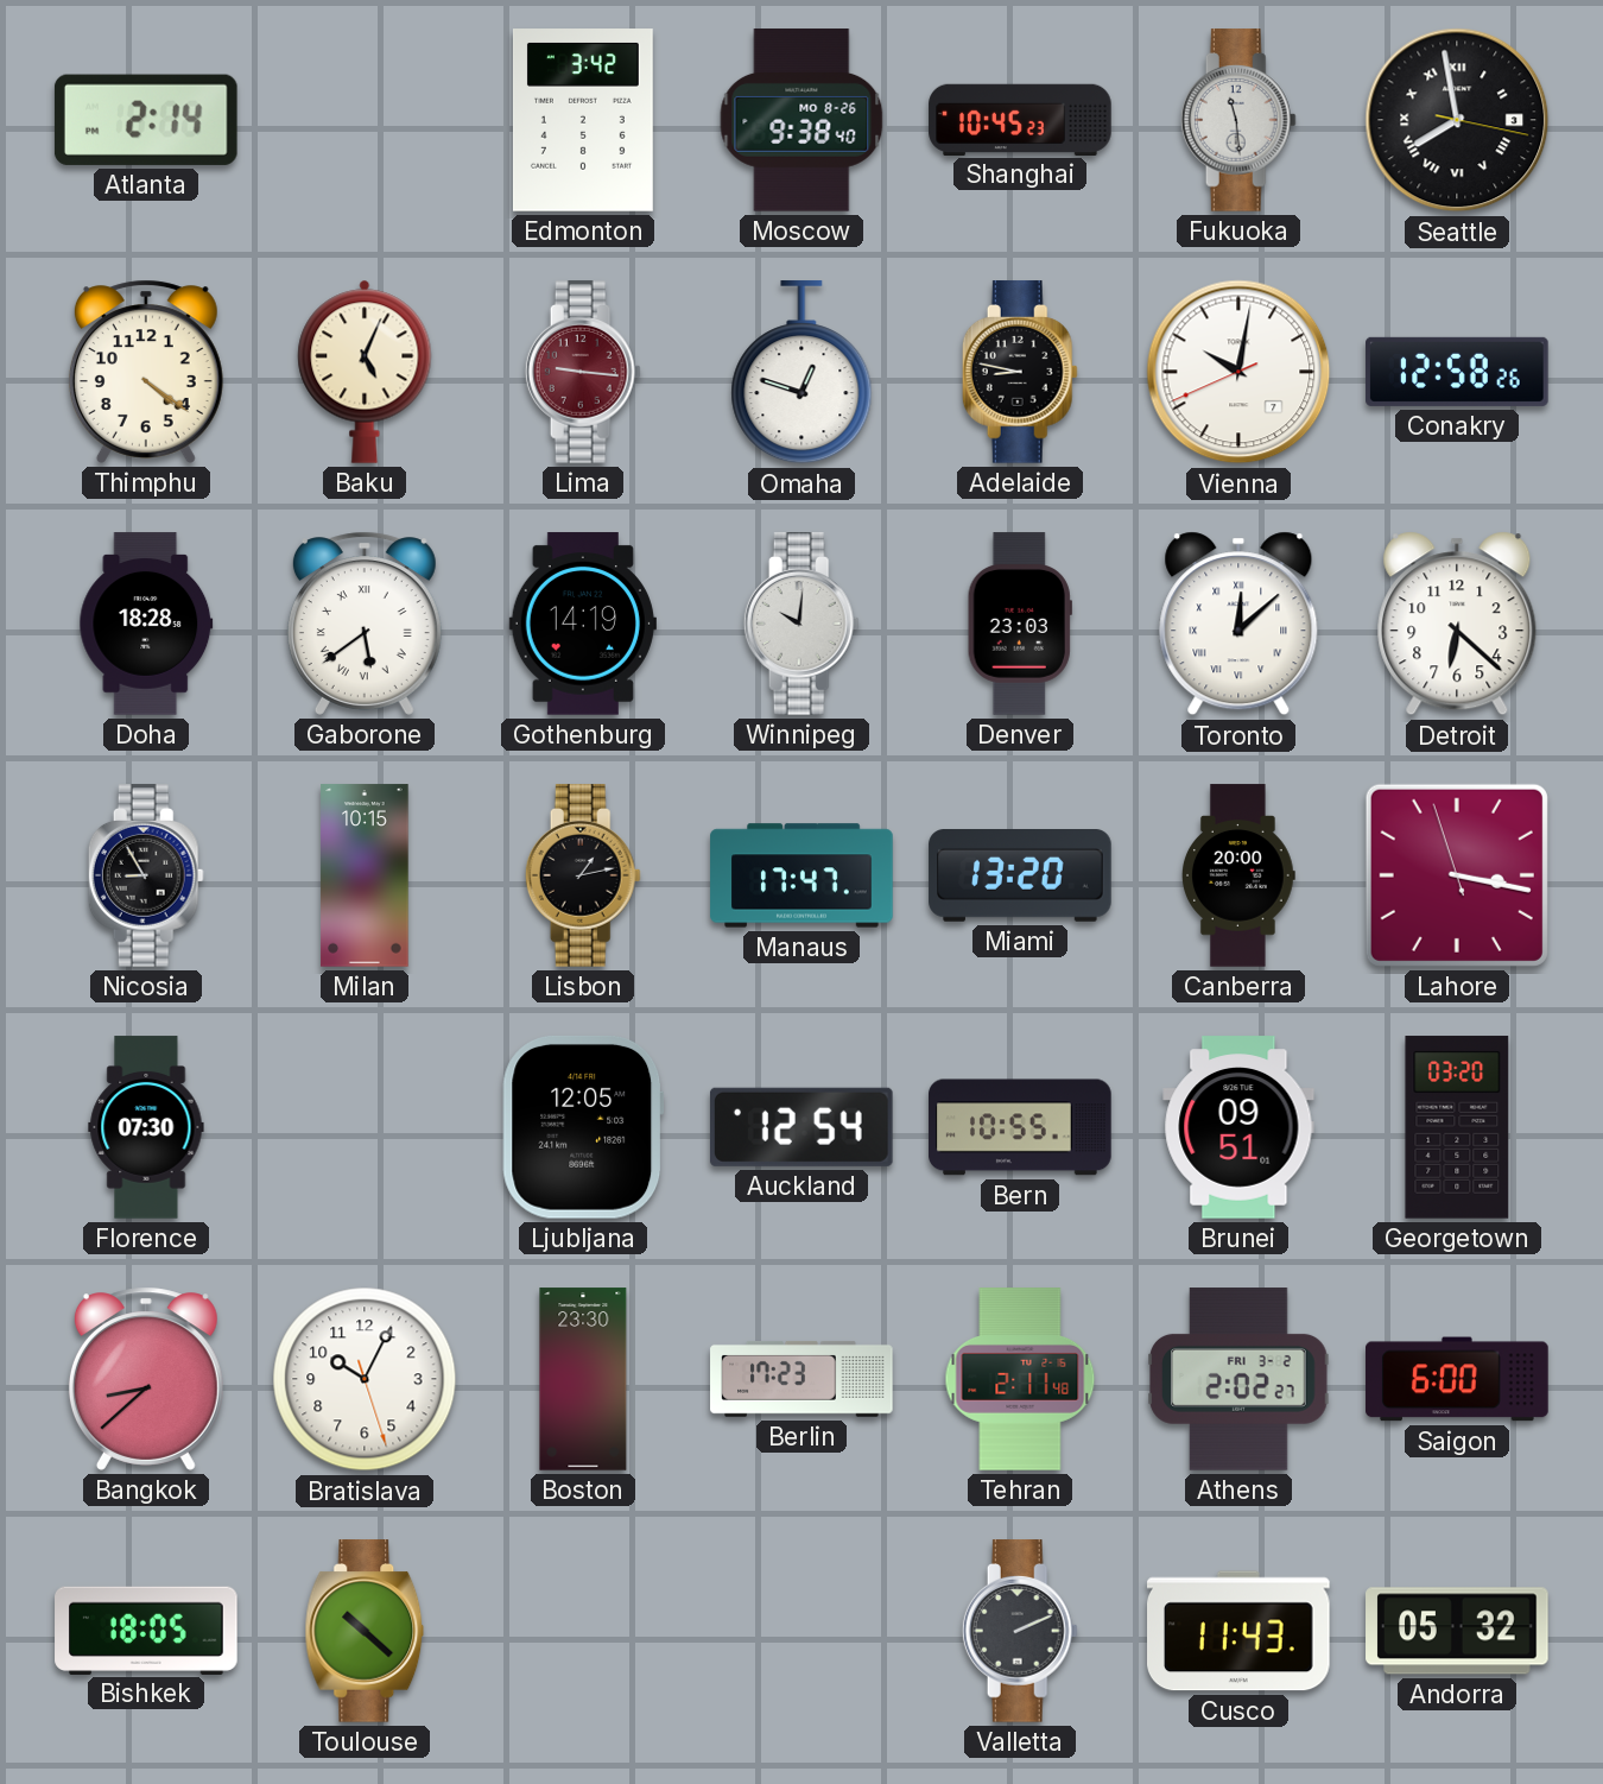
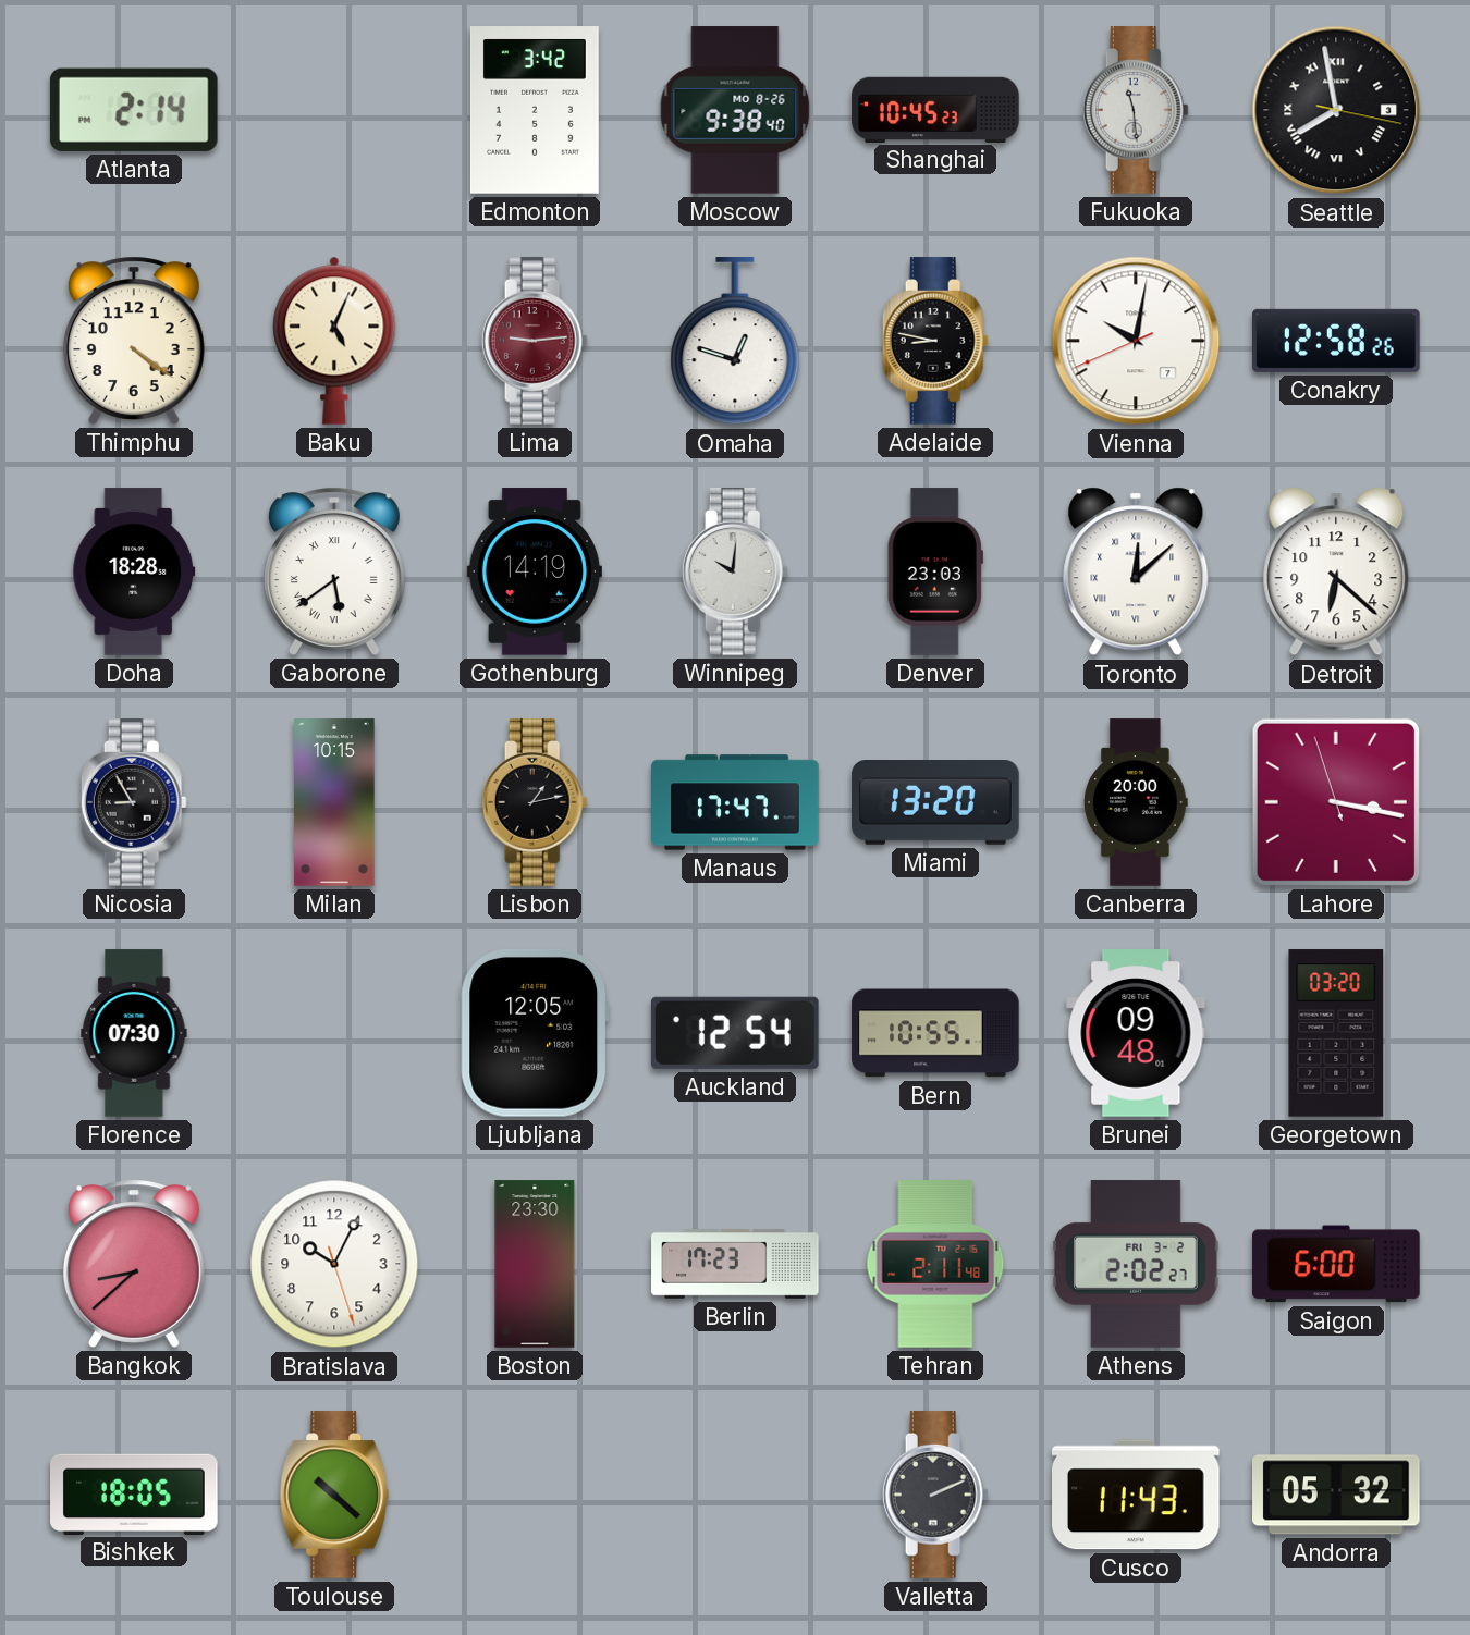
Lima: 9:16 -> 9:14
Brunei: 09:51 -> 09:48
